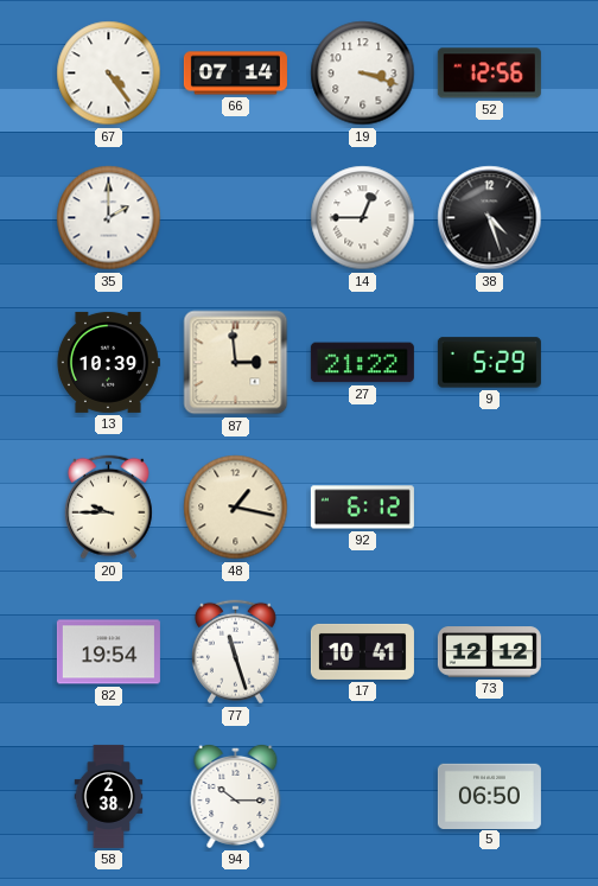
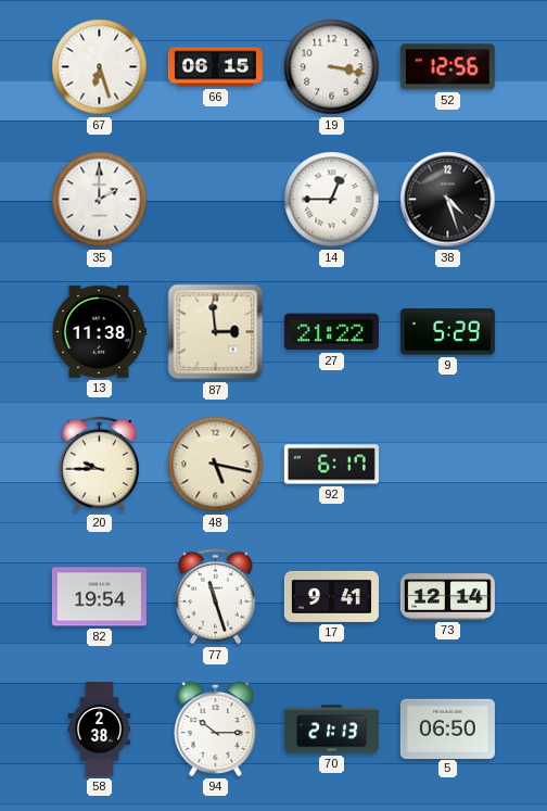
67: 4:24 -> 6:27
66: 07:14 -> 06:15
19: 3:18 -> 3:17
13: 10:39 -> 11:38
48: 1:17 -> 5:17
92: 6:12 -> 6:17
17: 10:41 -> 9:41
73: 12:12 -> 12:14
70: none -> 21:13
